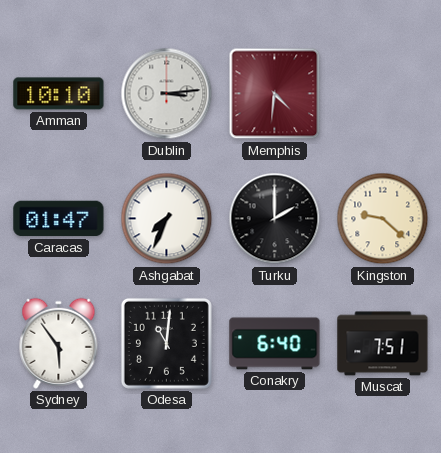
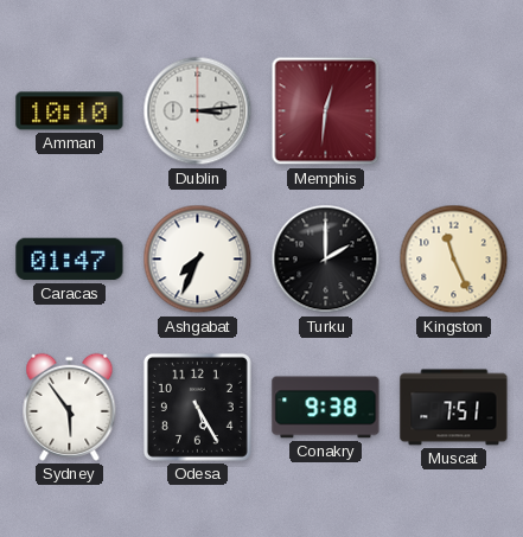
Memphis: 4:31 -> 12:31
Kingston: 9:22 -> 11:26
Odesa: 11:01 -> 5:25
Conakry: 6:40 -> 9:38
